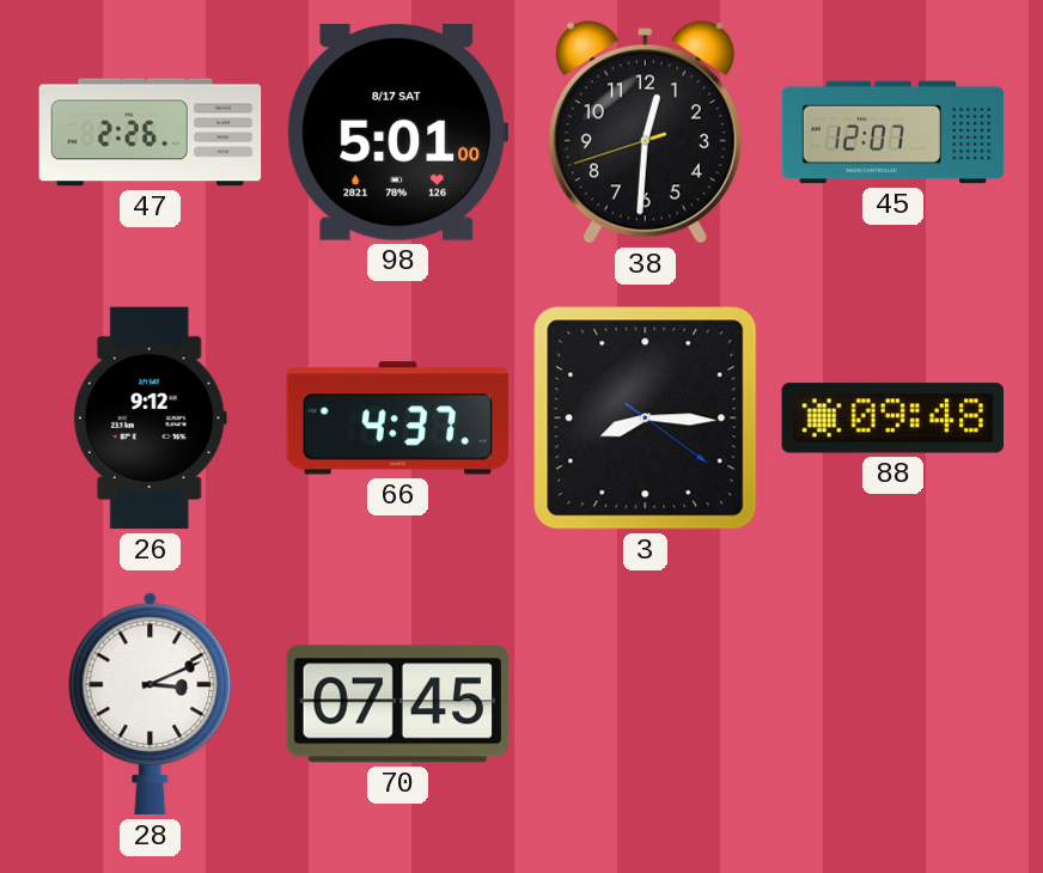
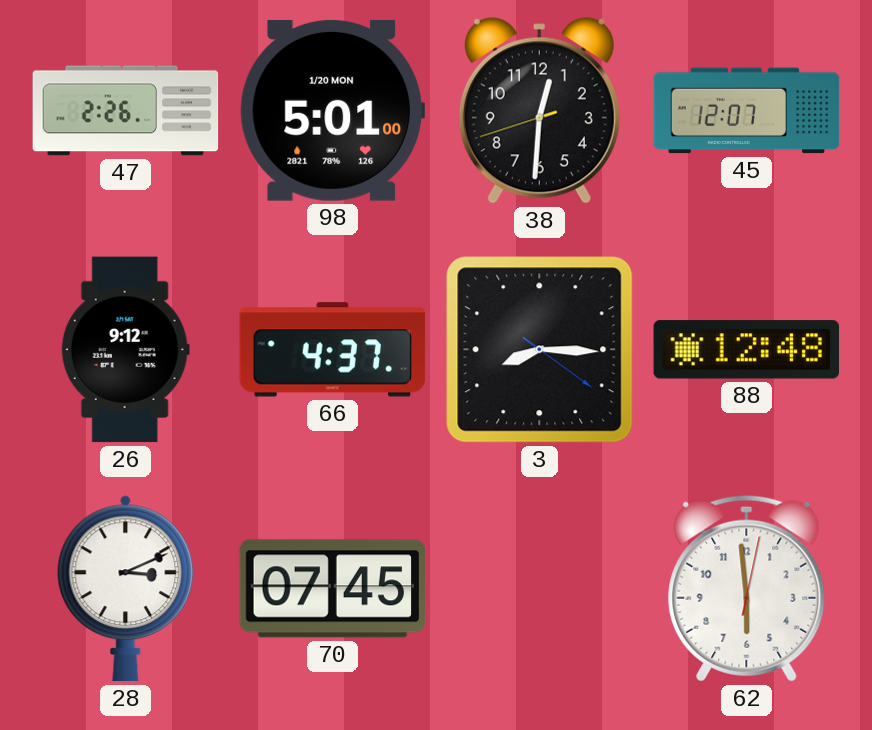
98 date: 8/17 SAT -> 1/20 MON
88: 09:48 -> 12:48
62: none -> 5:59
